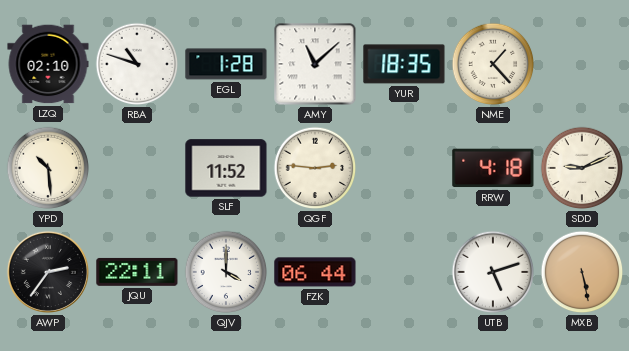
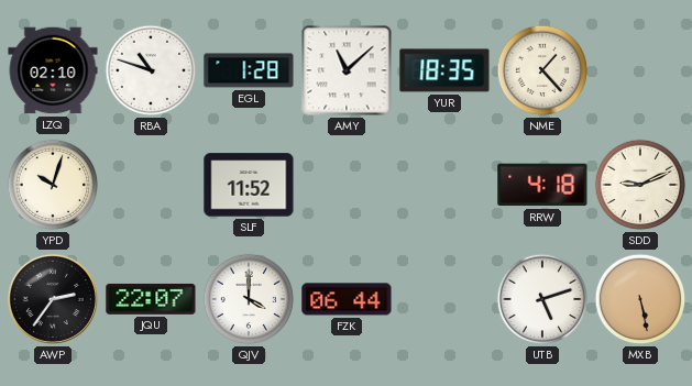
YPD: 10:29 -> 10:03
QGF: 2:46 -> none
JQU: 22:11 -> 22:07
